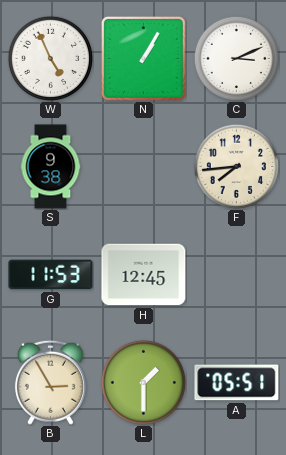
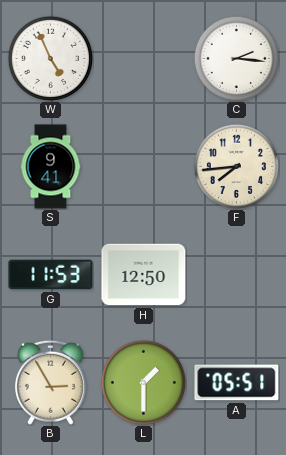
N: 1:05 -> none
C: 3:11 -> 2:16
S: 9:38 -> 9:41
H: 12:45 -> 12:50
